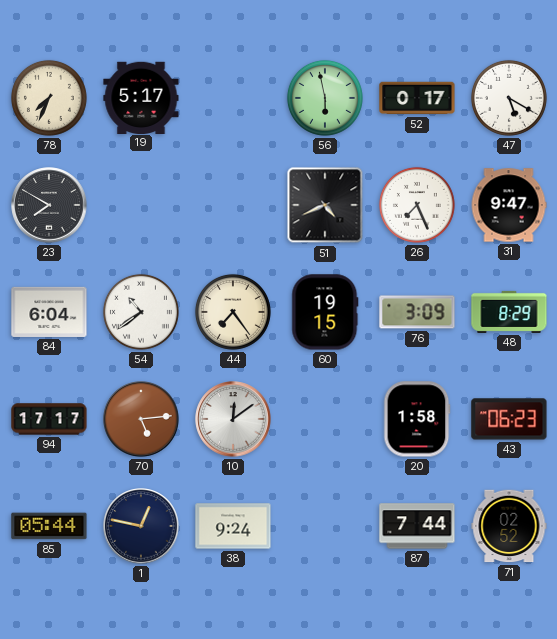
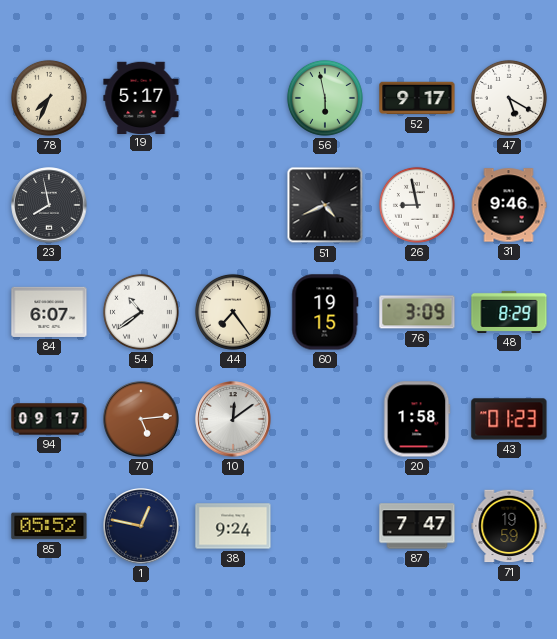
52: 0:17 -> 9:17
23: 7:50 -> 7:58
26: 7:26 -> 8:58
31: 9:47 -> 9:46
84: 6:04 -> 6:07
94: 17:17 -> 09:17
43: 06:23 -> 01:23
85: 05:44 -> 05:52
87: 7:44 -> 7:47
71: 02:52 -> 19:59
